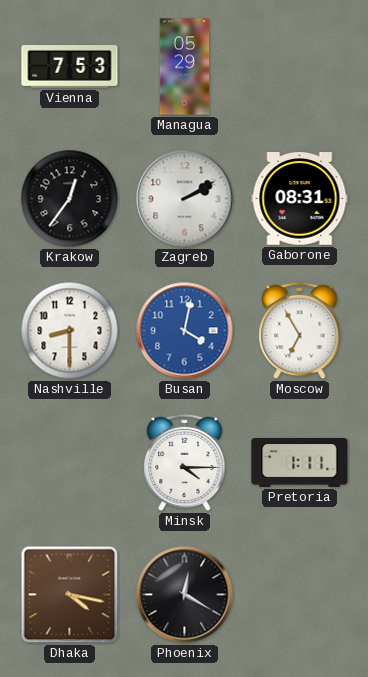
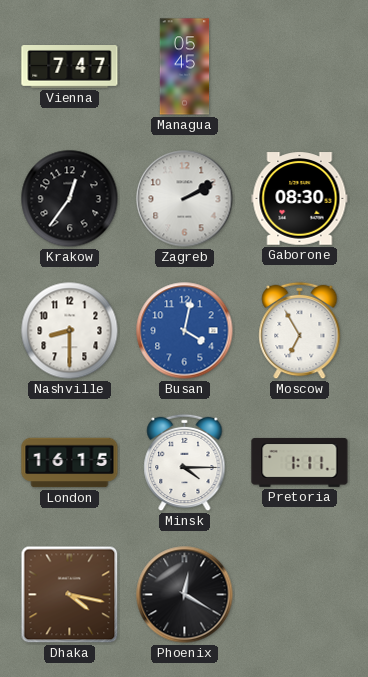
Vienna: 7:53 -> 7:47
Managua: 05:29 -> 05:45
Gaborone: 08:31 -> 08:30
London: none -> 16:15
